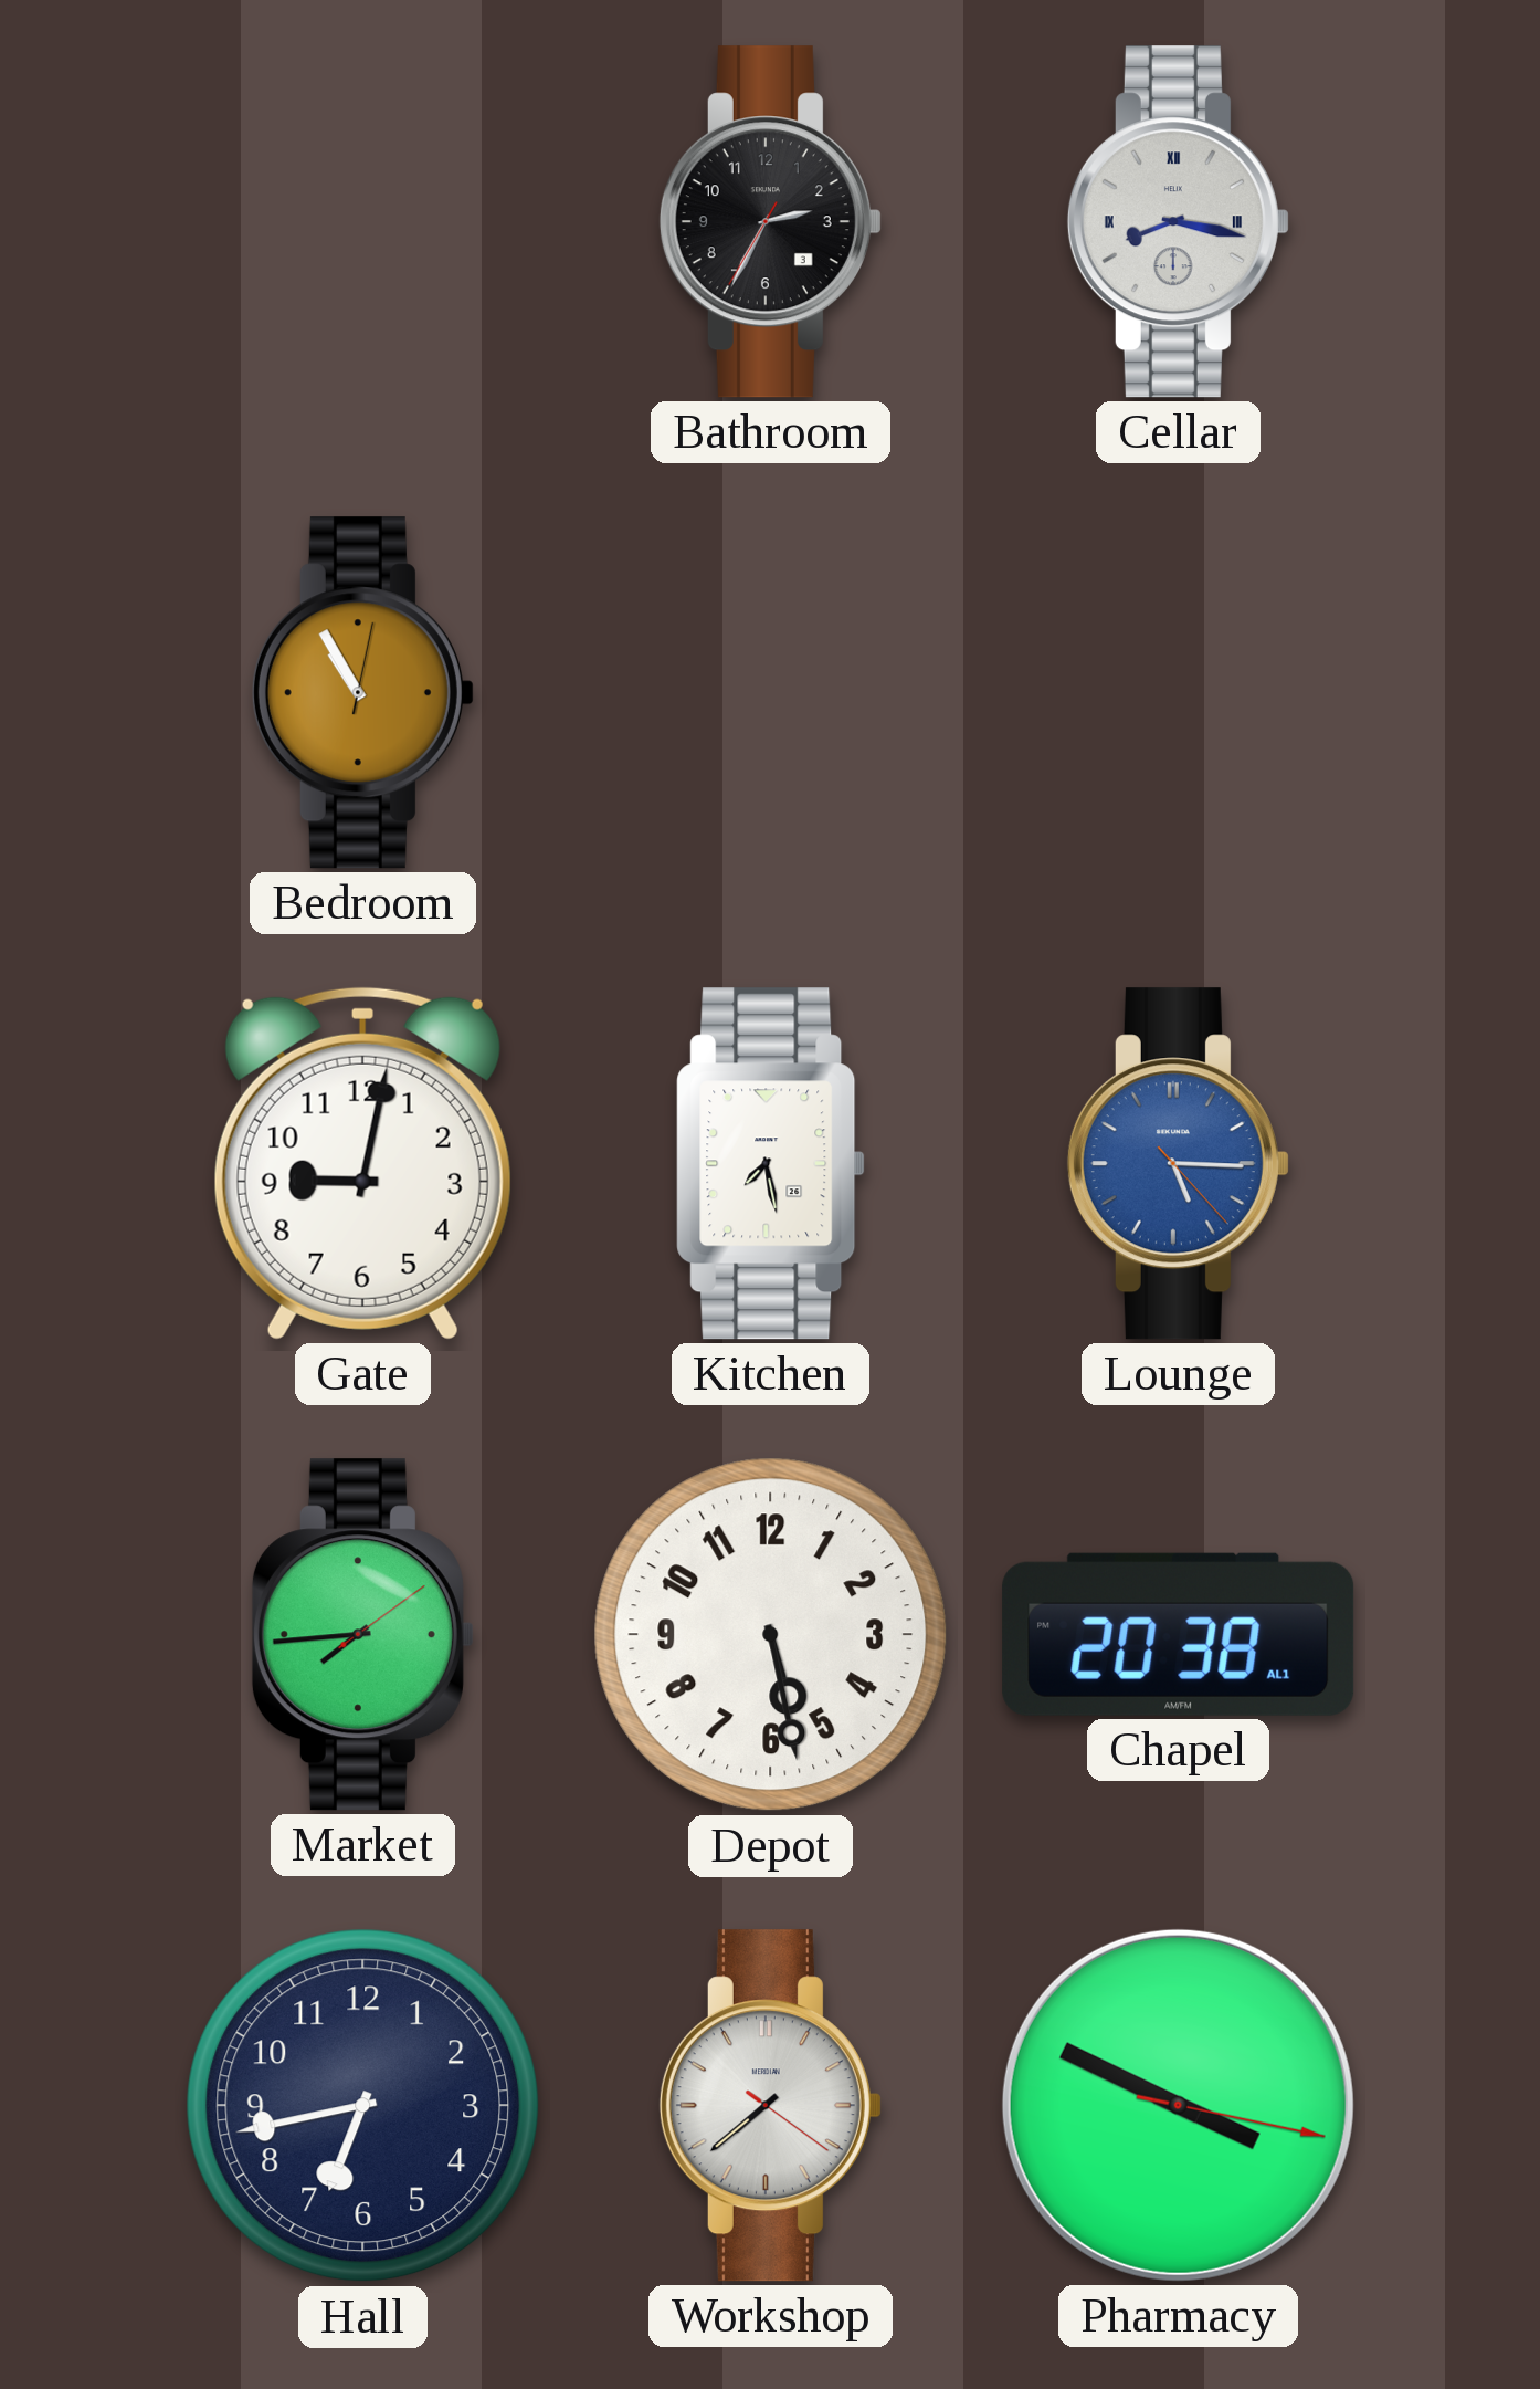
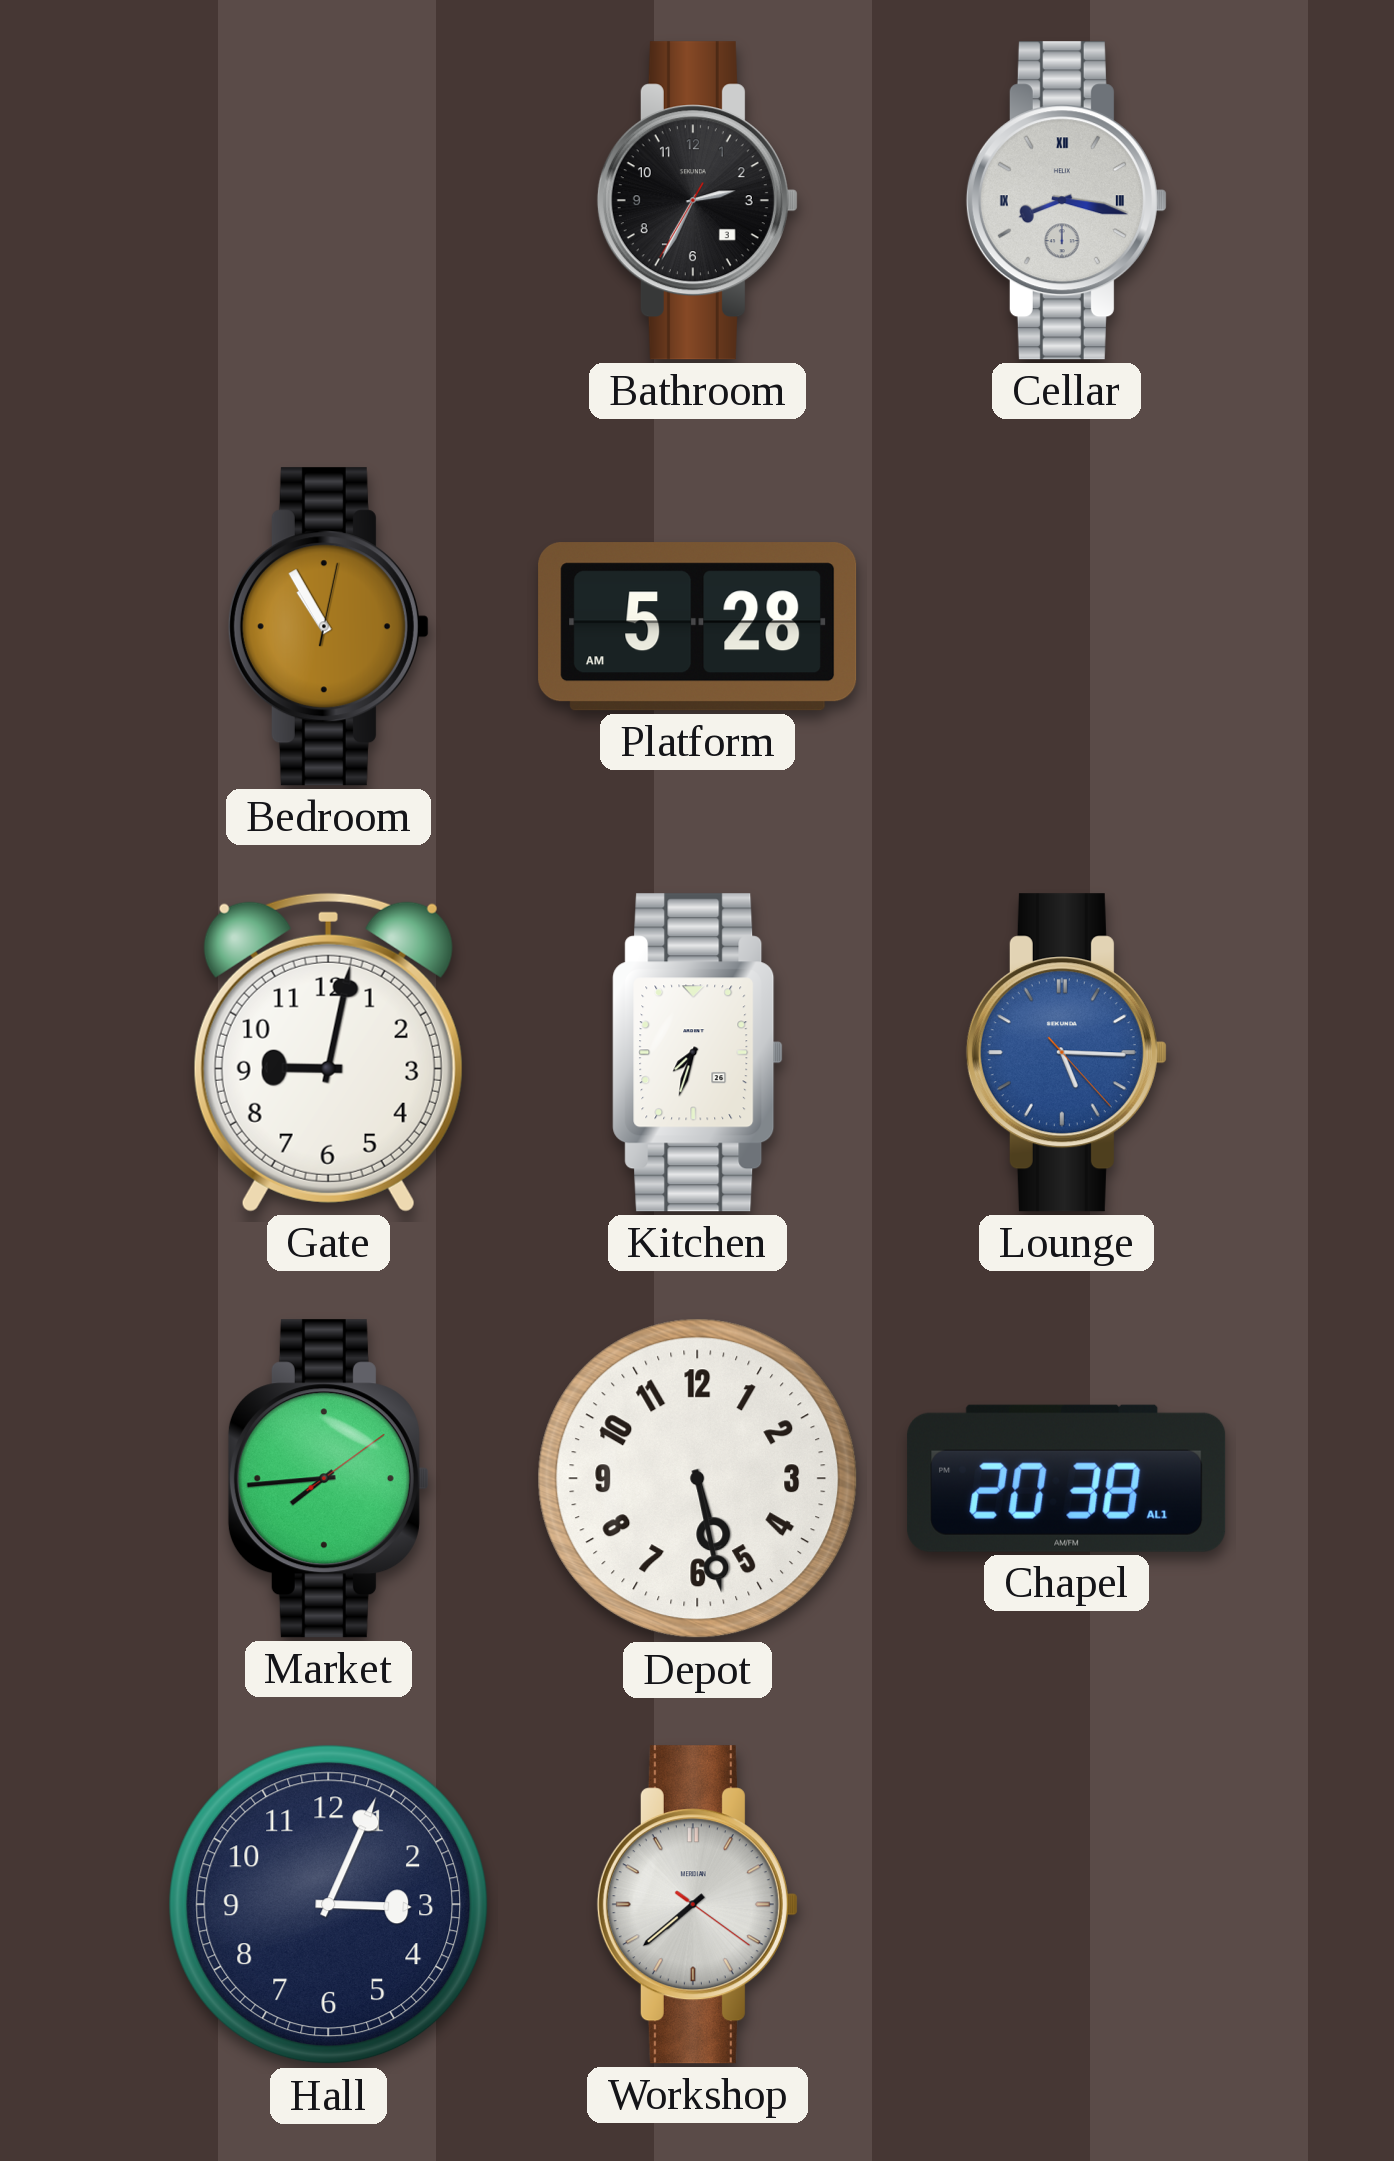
Platform: none -> 5:28
Kitchen: 7:28 -> 7:33
Hall: 6:43 -> 3:04
Pharmacy: 3:49 -> none
